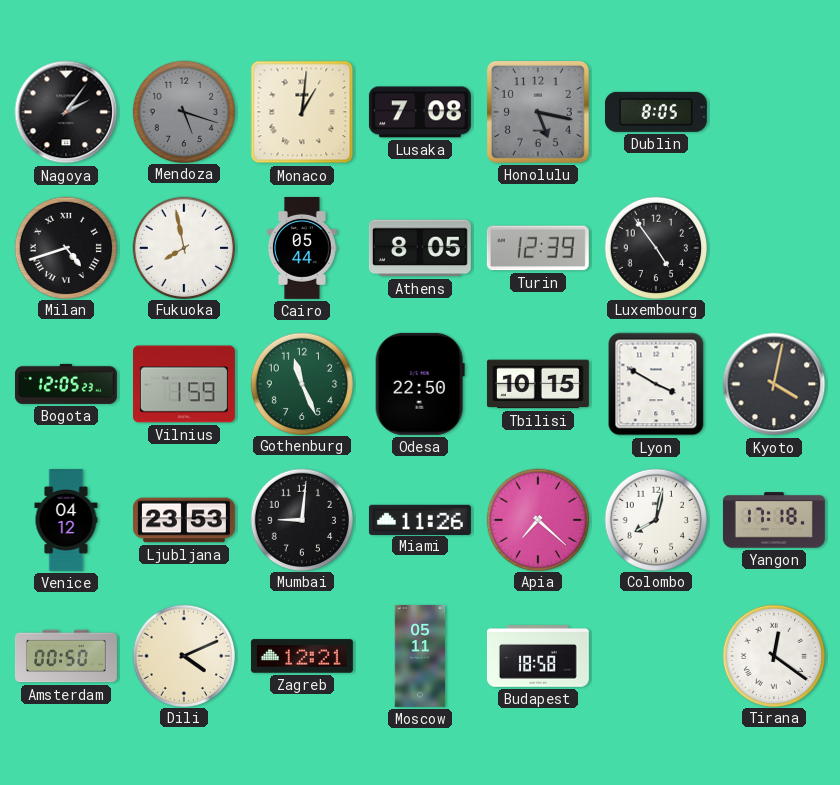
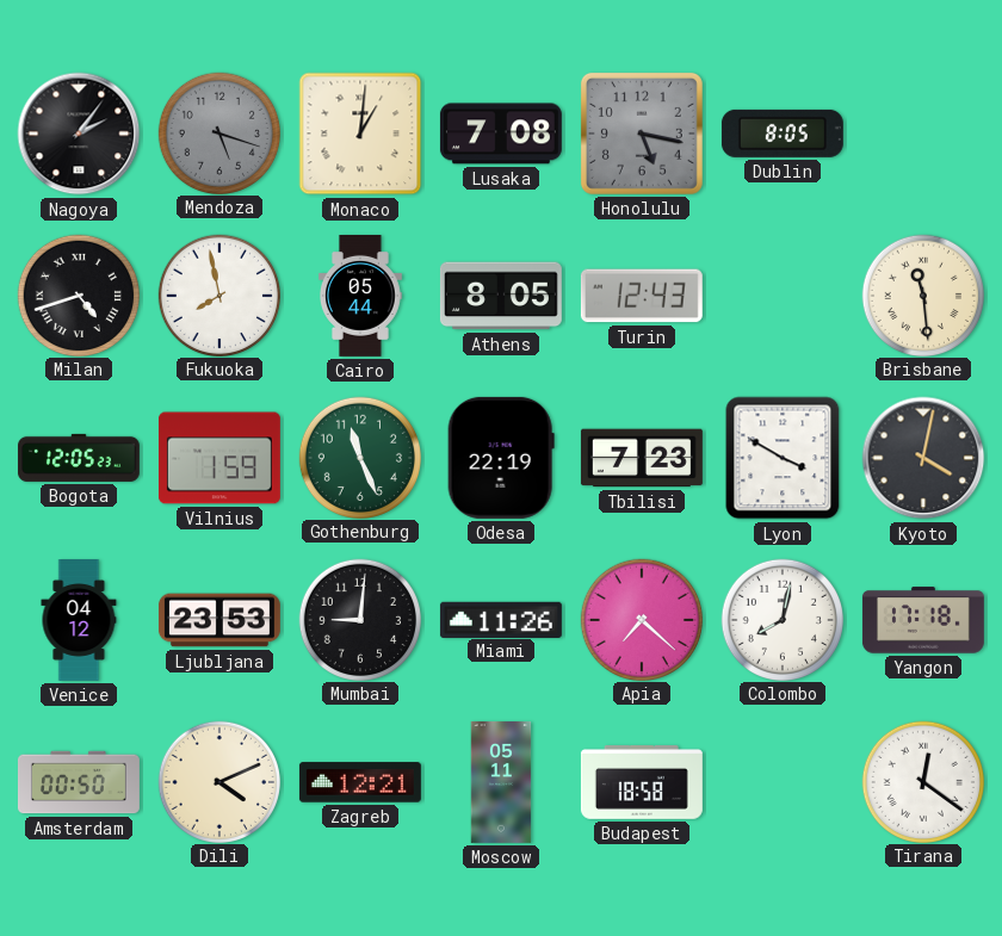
Turin: 12:39 -> 12:43
Luxembourg: 4:54 -> none
Brisbane: none -> 11:29
Odesa: 22:50 -> 22:19
Tbilisi: 10:15 -> 7:23
